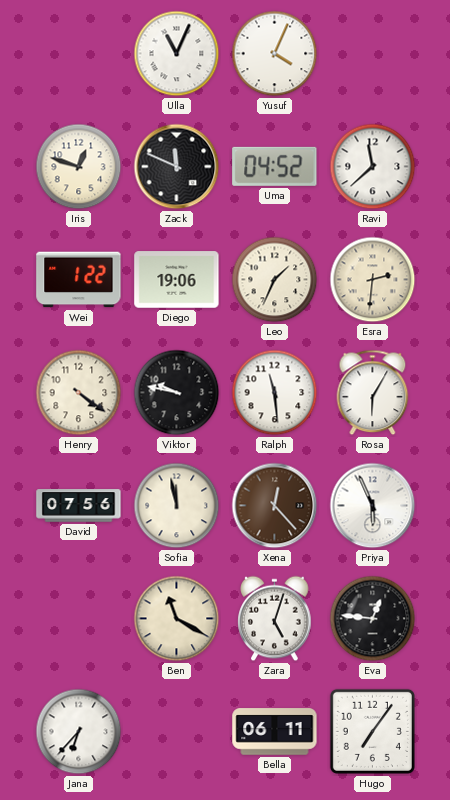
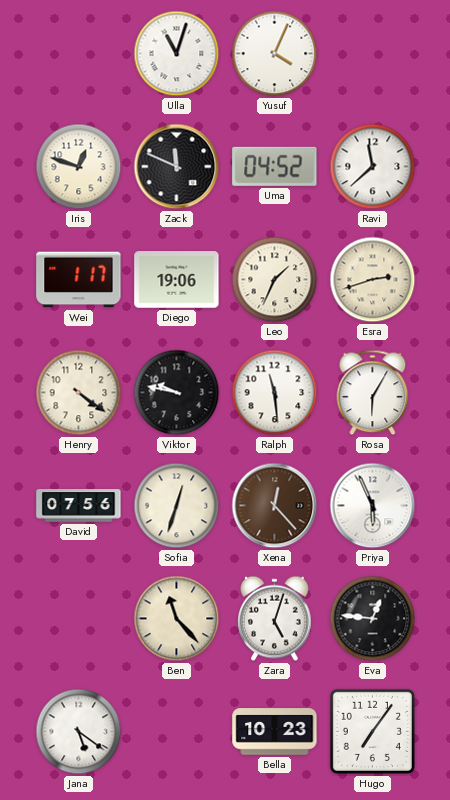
Ulla: 11:04 -> 11:03
Wei: 1:22 -> 1:17
Esra: 2:31 -> 2:42
Sofia: 11:58 -> 12:33
Ben: 11:20 -> 11:23
Jana: 6:37 -> 5:21
Bella: 06:11 -> 10:23
